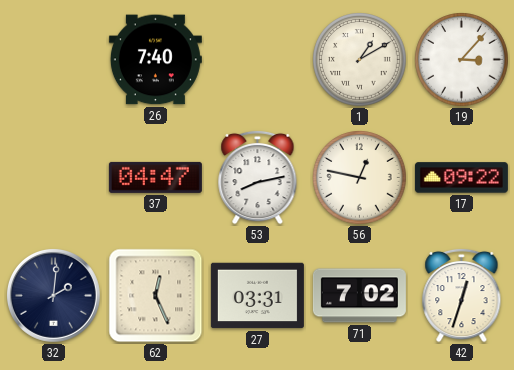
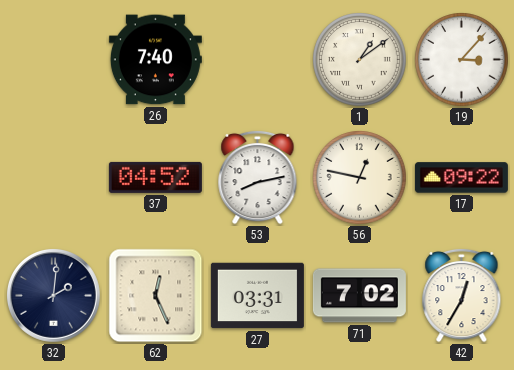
1: 1:10 -> 1:09
37: 04:47 -> 04:52
42: 12:33 -> 12:35
